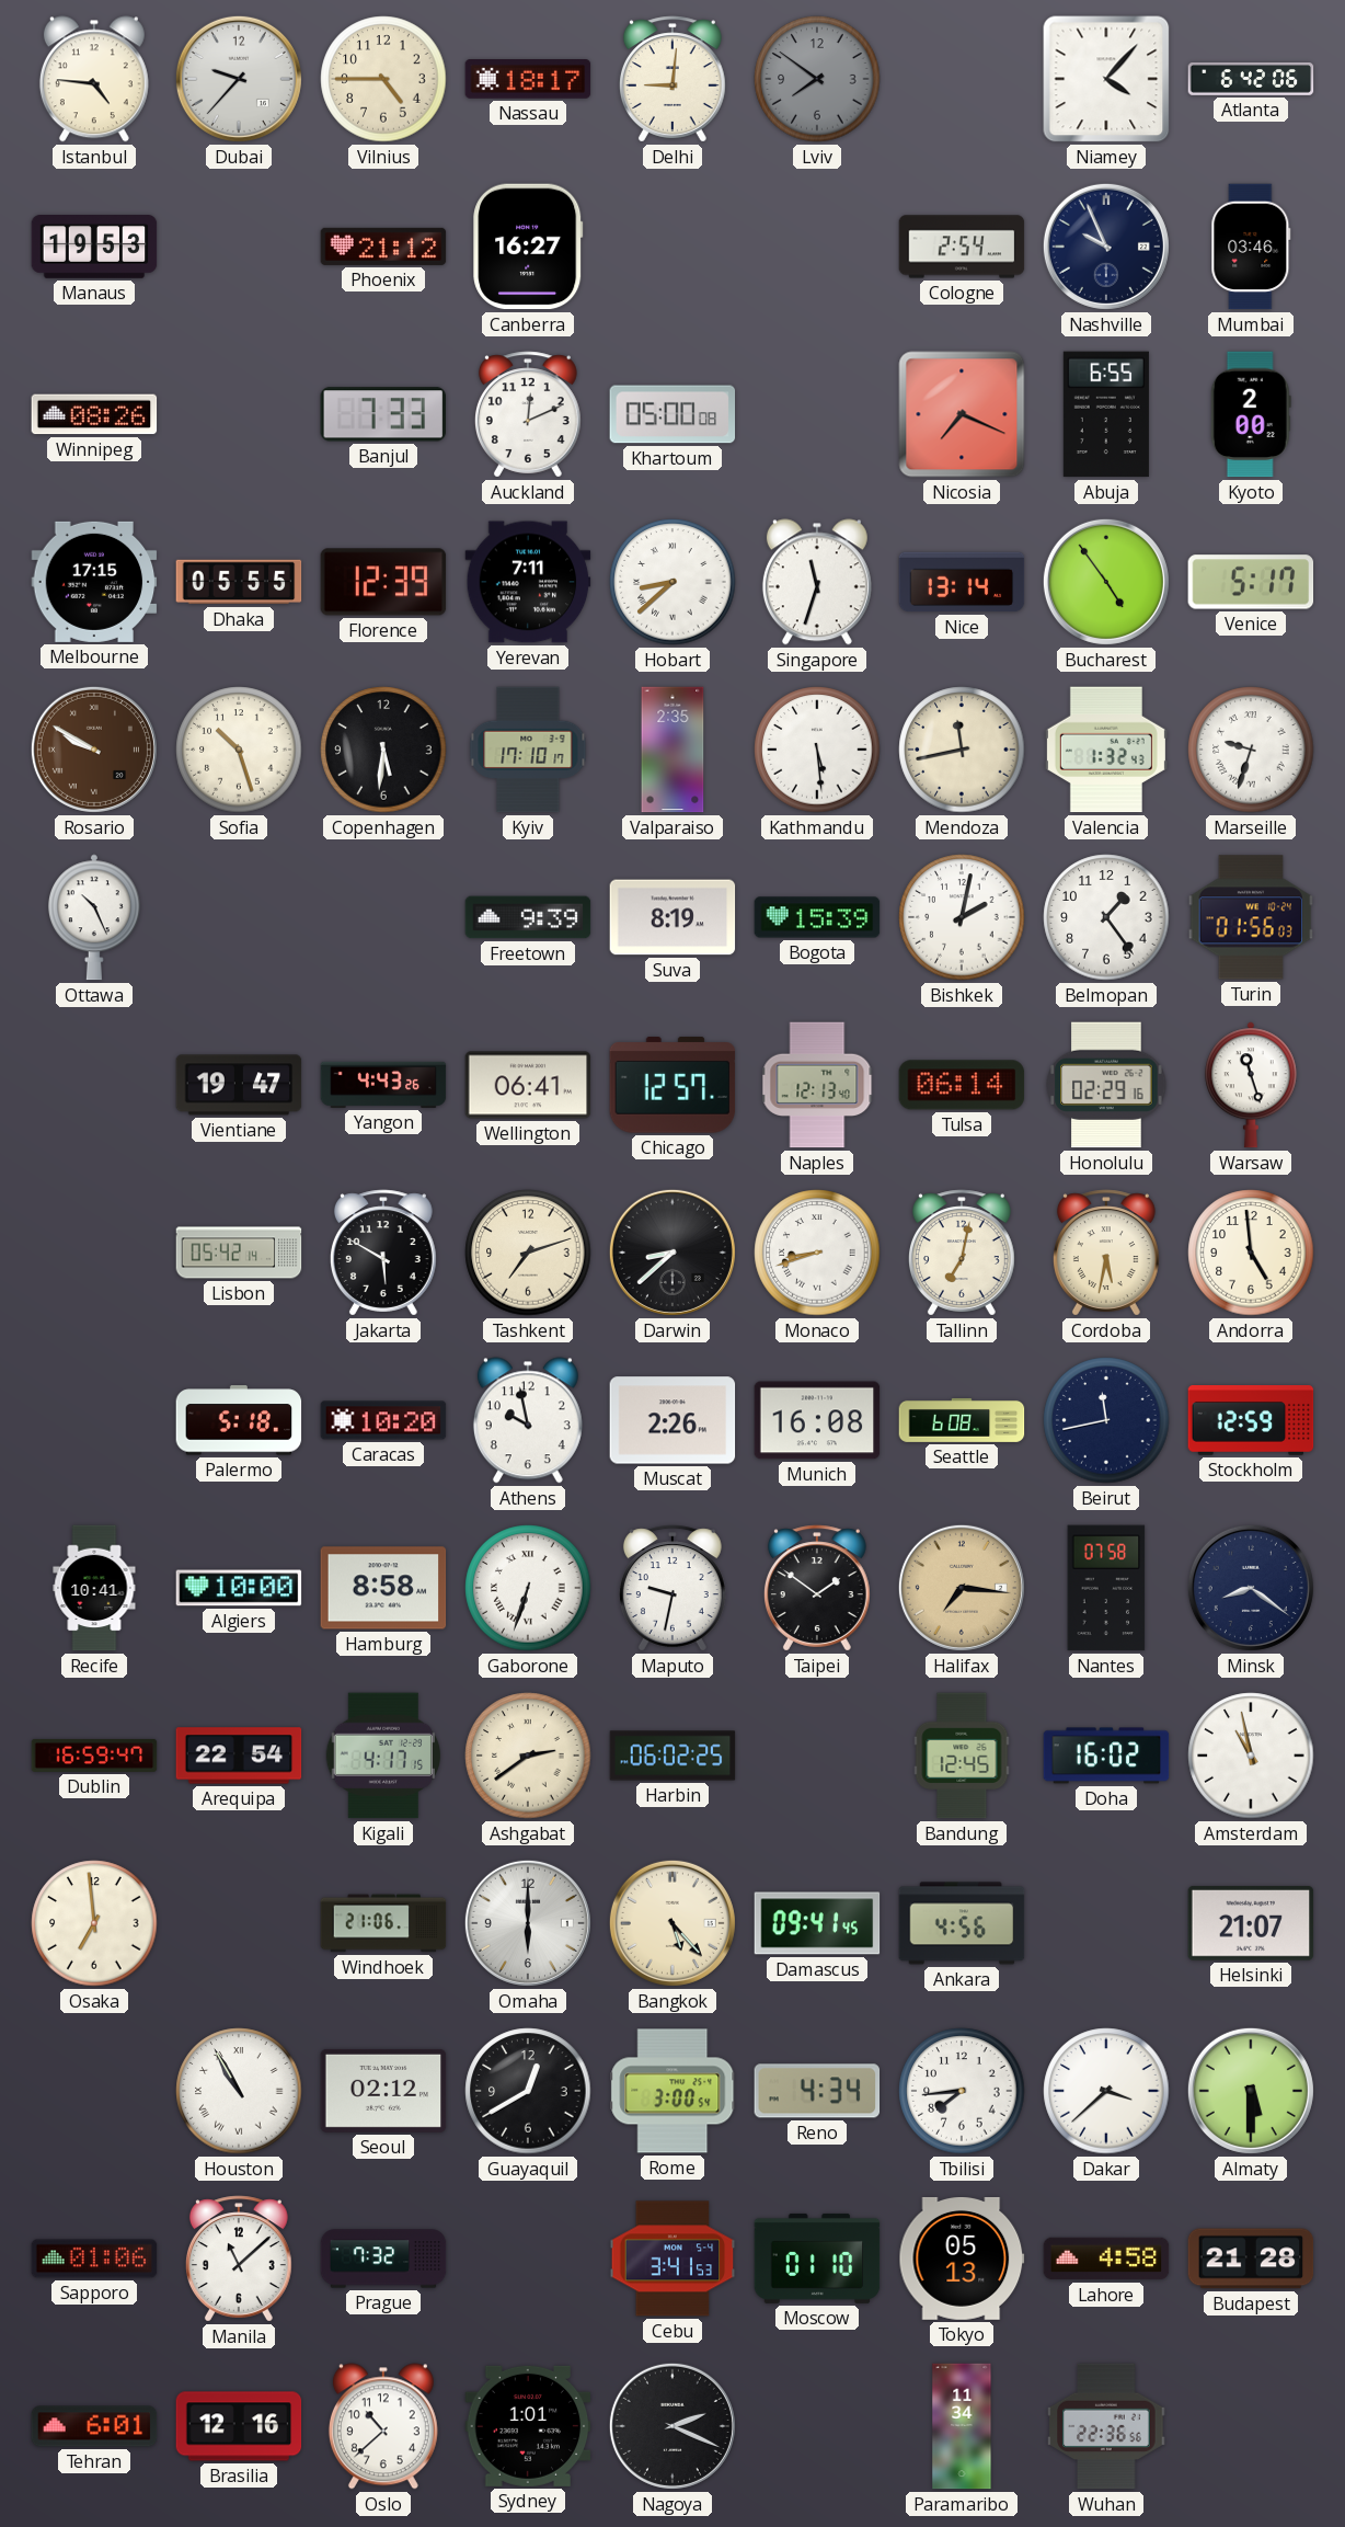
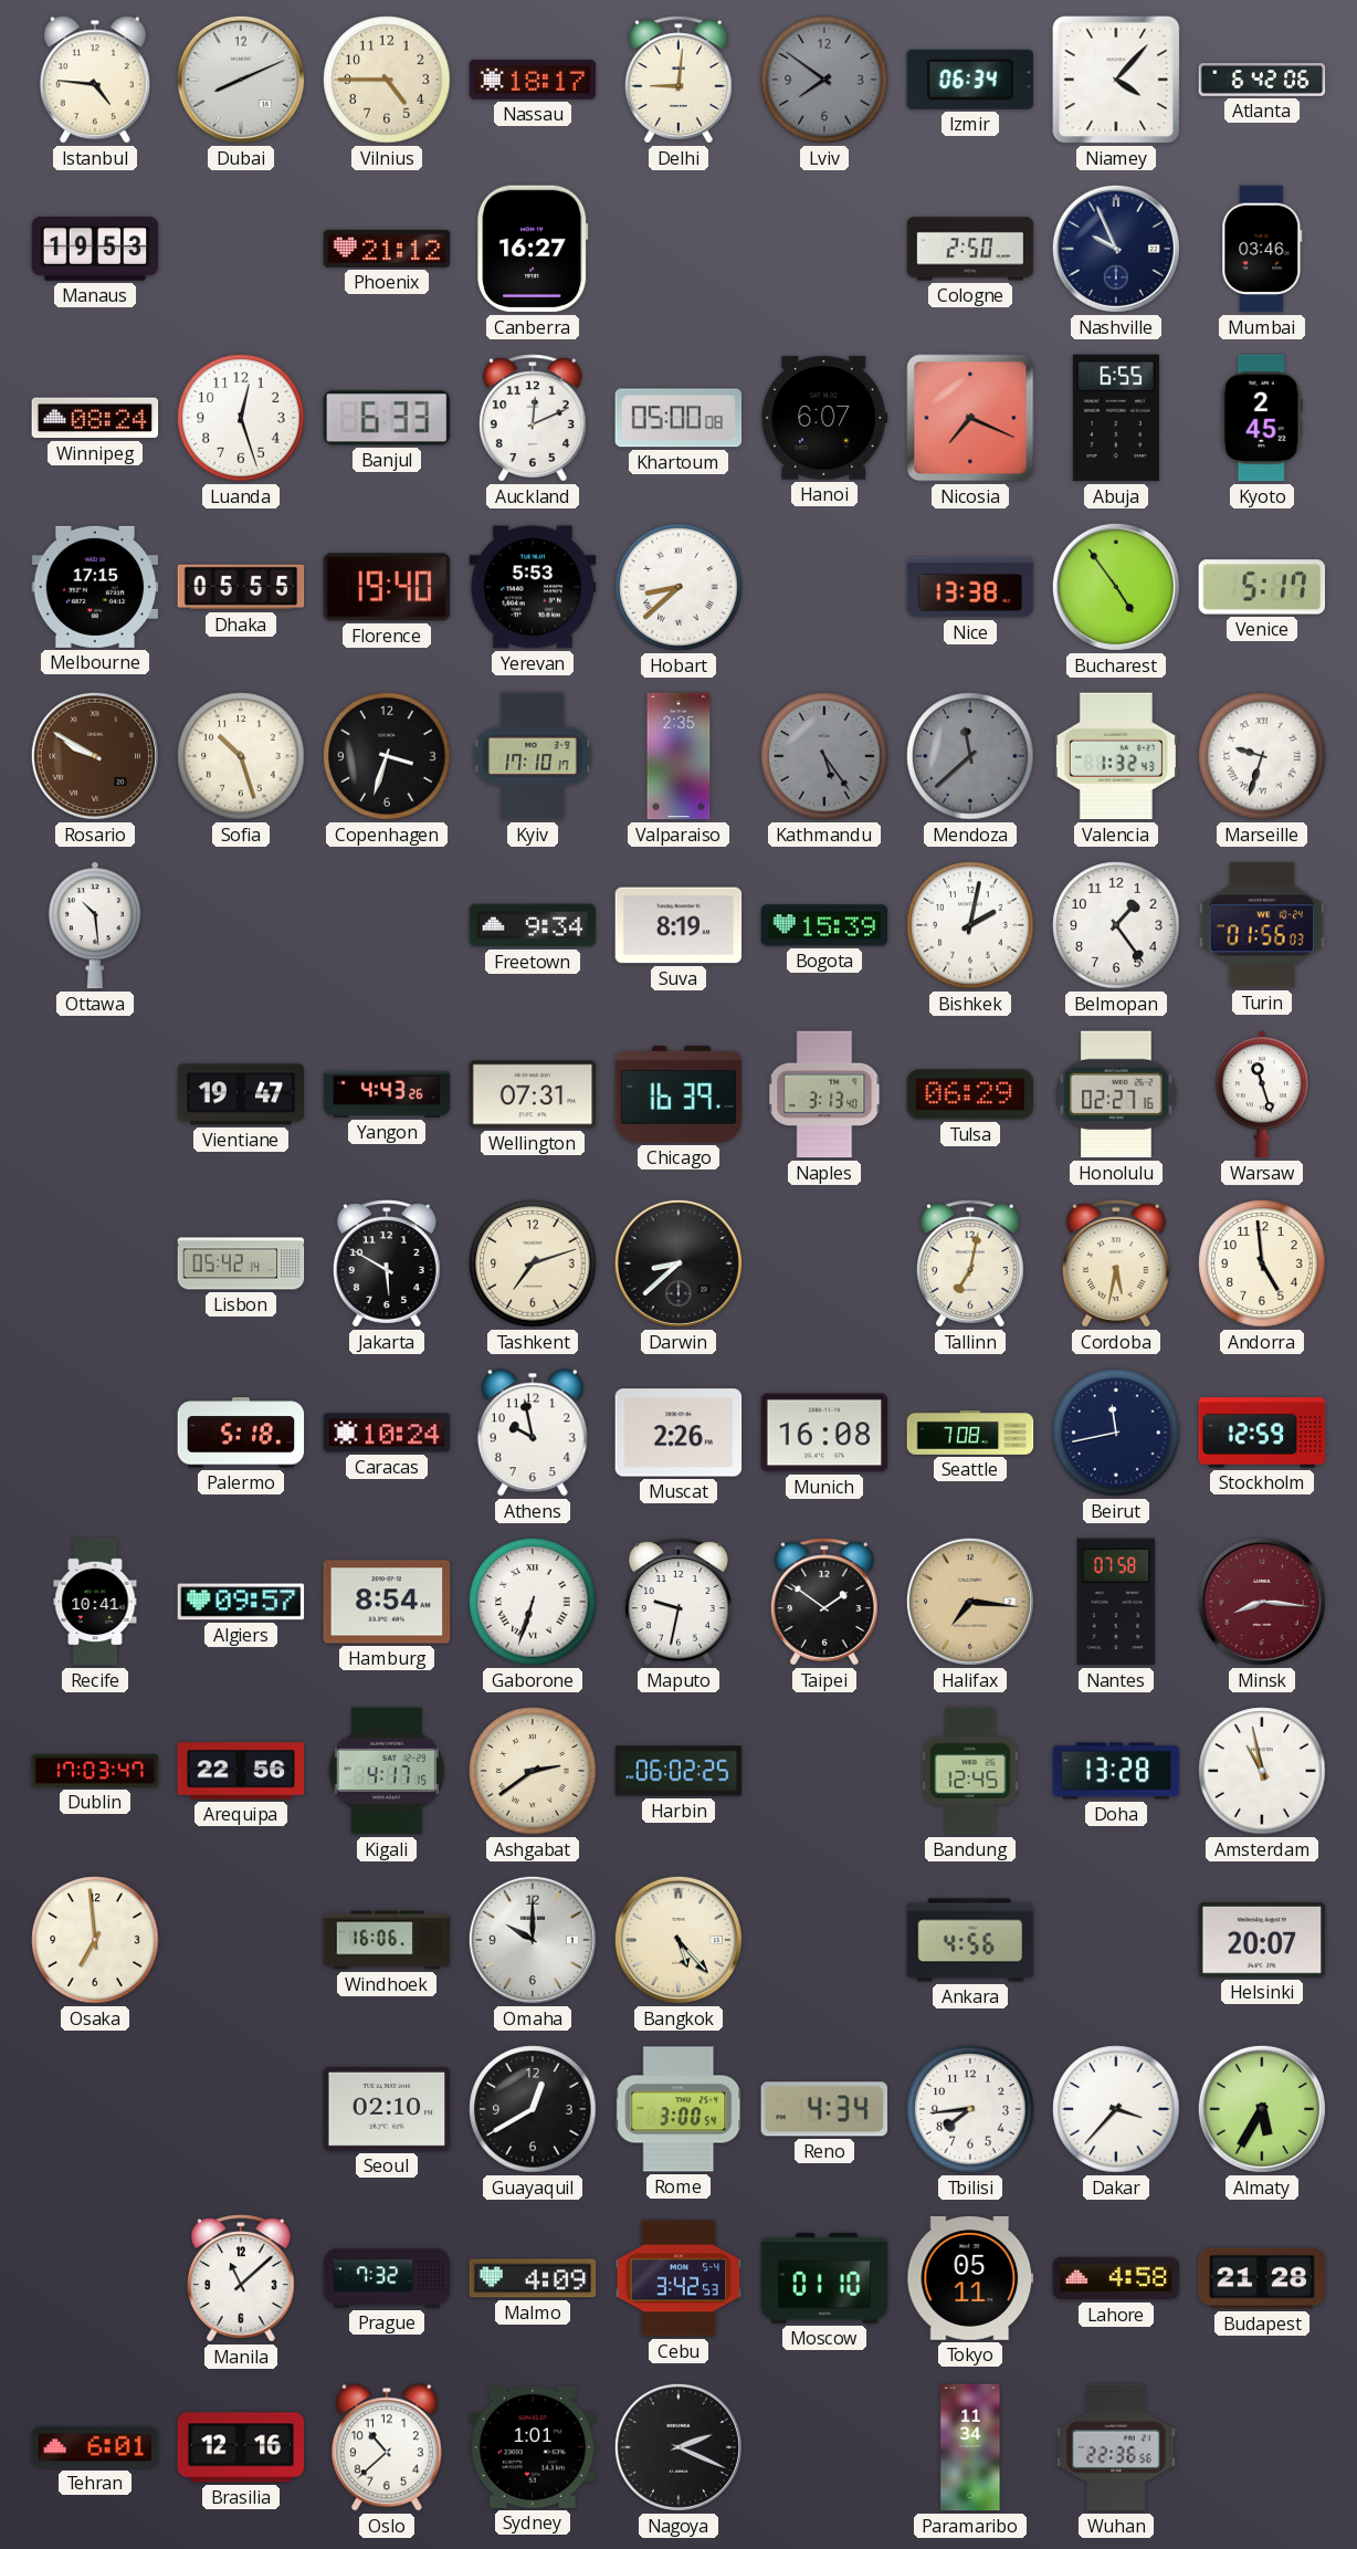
Dubai: 9:37 -> 8:11
Izmir: none -> 06:34
Cologne: 2:54 -> 2:50
Winnipeg: 08:26 -> 08:24
Luanda: none -> 12:27
Banjul: 7:33 -> 6:33
Hanoi: none -> 6:07
Kyoto: 2:00 -> 2:45
Florence: 12:39 -> 19:40
Yerevan: 7:11 -> 5:53
Singapore: 11:33 -> none
Nice: 13:14 -> 13:38
Copenhagen: 5:31 -> 3:33
Kathmandu: 5:29 -> 5:24
Kathmandu dial: white -> grey
Mendoza: 11:43 -> 11:38
Mendoza dial: cream -> grey
Ottawa: 10:26 -> 10:29
Freetown: 9:39 -> 9:34
Wellington: 06:41 -> 07:31
Chicago: 12:57 -> 16:39
Naples: 12:13 -> 3:13
Tulsa: 06:14 -> 06:29
Honolulu: 02:29 -> 02:27
Monaco: 8:42 -> none
Caracas: 10:20 -> 10:24
Seattle: 6:08 -> 7:08
Algiers: 10:00 -> 09:57
Hamburg: 8:58 -> 8:54
Minsk: 8:21 -> 8:16
Minsk dial: navy -> burgundy
Dublin: 16:59 -> 17:03
Arequipa: 22:54 -> 22:56
Doha: 16:02 -> 13:28
Windhoek: 21:06 -> 16:06
Omaha: 6:00 -> 10:00
Damascus: 09:41 -> none
Helsinki: 21:07 -> 20:07
Houston: 10:55 -> none
Seoul: 02:12 -> 02:10
Dakar: 3:38 -> 3:37
Almaty: 5:30 -> 5:35
Sapporo: 01:06 -> none
Malmo: none -> 4:09
Cebu: 3:41 -> 3:42
Tokyo: 05:13 -> 05:11
